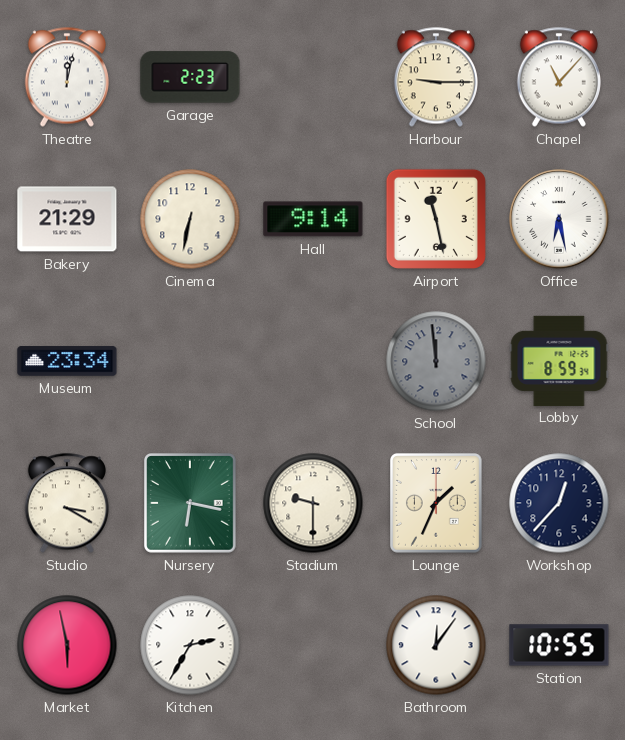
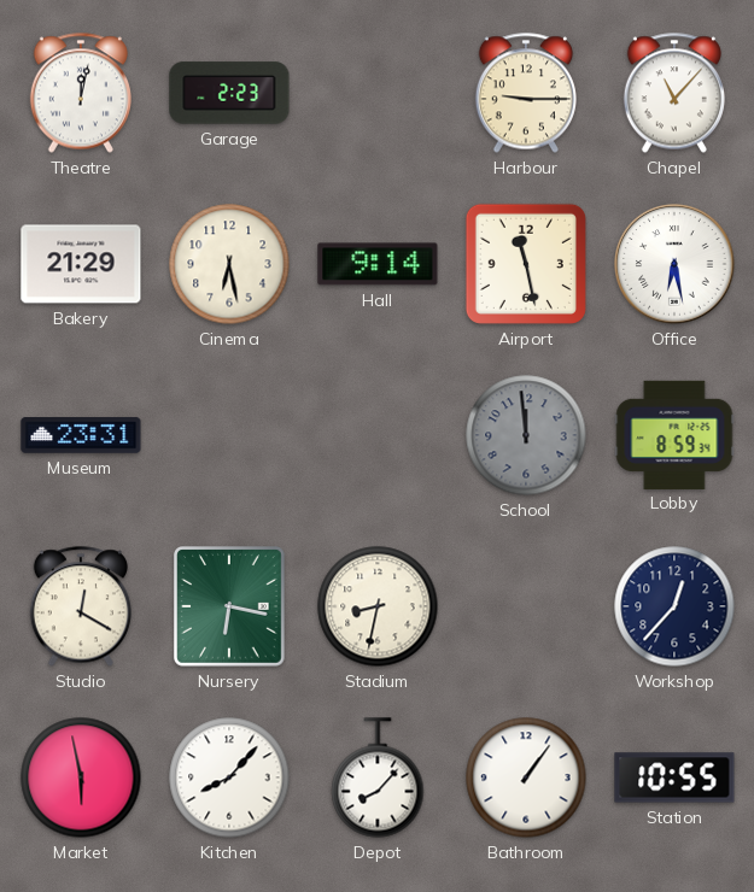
Cinema: 6:32 -> 6:28
Museum: 23:34 -> 23:31
Studio: 3:20 -> 12:20
Stadium: 9:30 -> 8:32
Lounge: 1:34 -> none
Kitchen: 2:35 -> 8:07
Depot: none -> 8:07
Bathroom: 12:06 -> 1:06
